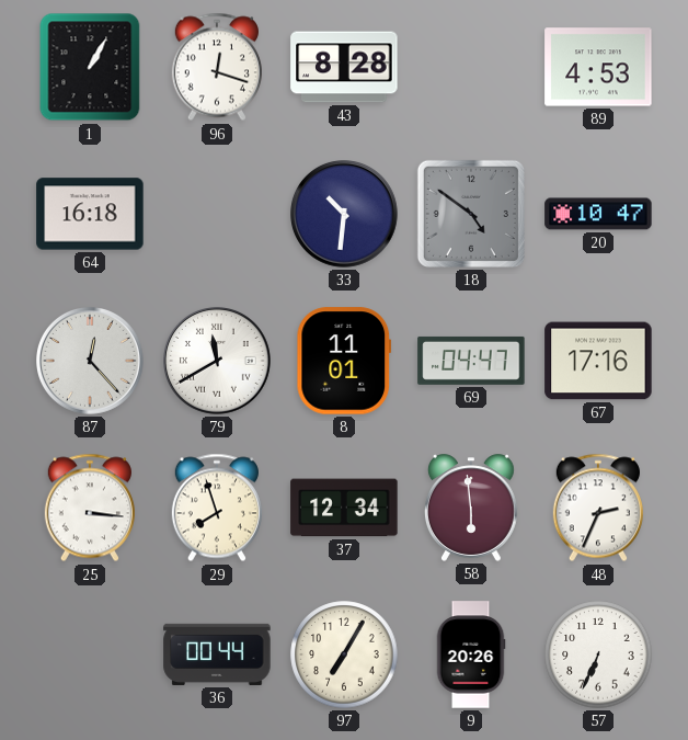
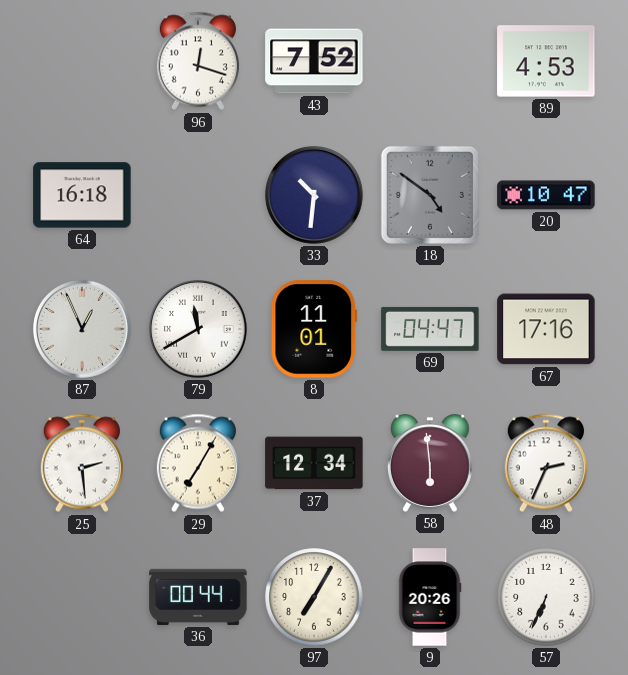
1: 1:05 -> none
43: 8:28 -> 7:52
87: 12:23 -> 12:56
25: 3:16 -> 2:29
29: 7:57 -> 7:05
